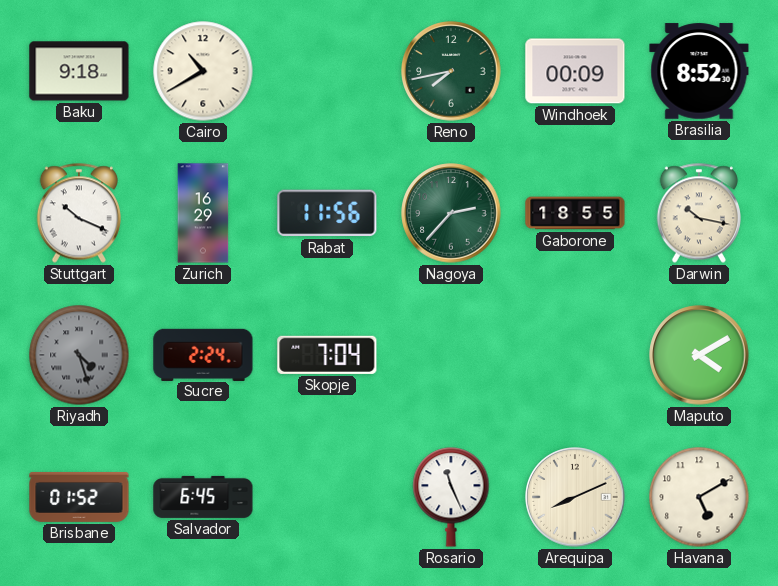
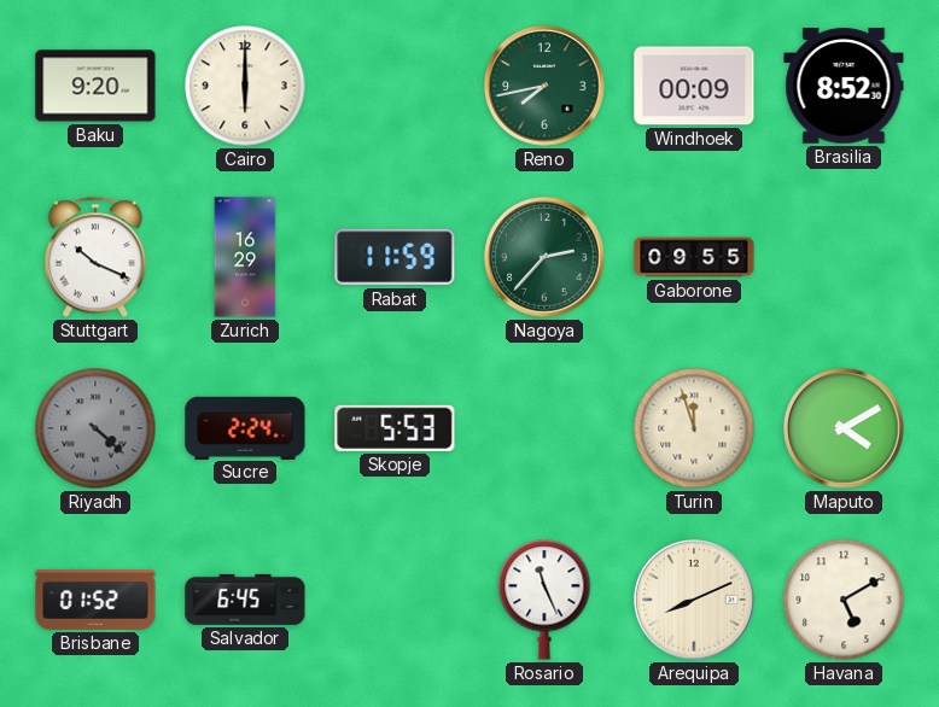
Baku: 9:18 -> 9:20
Cairo: 10:40 -> 6:00
Rabat: 11:56 -> 11:59
Gaborone: 18:55 -> 09:55
Darwin: 10:17 -> none
Riyadh: 4:27 -> 4:22
Skopje: 7:04 -> 5:53
Turin: none -> 11:57
